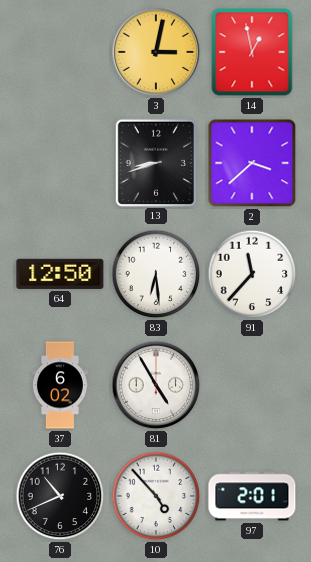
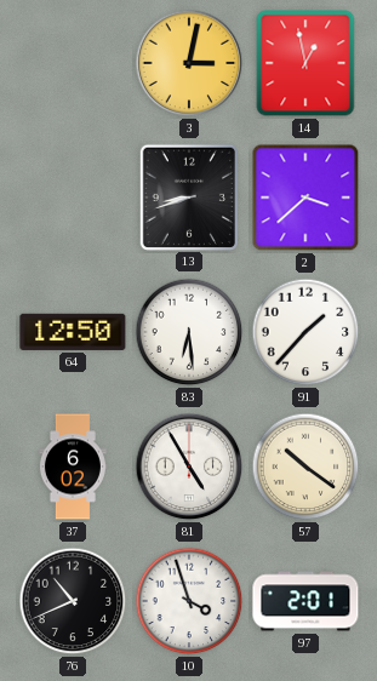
91: 11:37 -> 1:37
57: none -> 10:21
10: 4:53 -> 3:57
